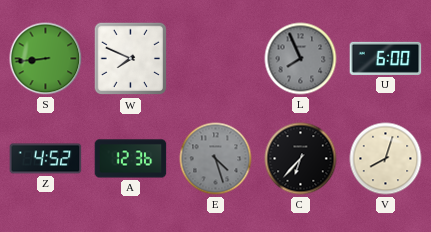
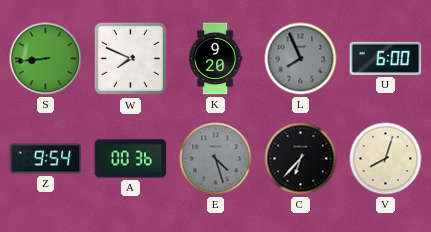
K: none -> 9:20
Z: 4:52 -> 9:54
A: 12:36 -> 00:36
